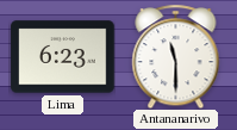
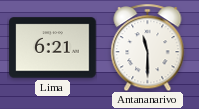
Lima: 6:23 -> 6:21
